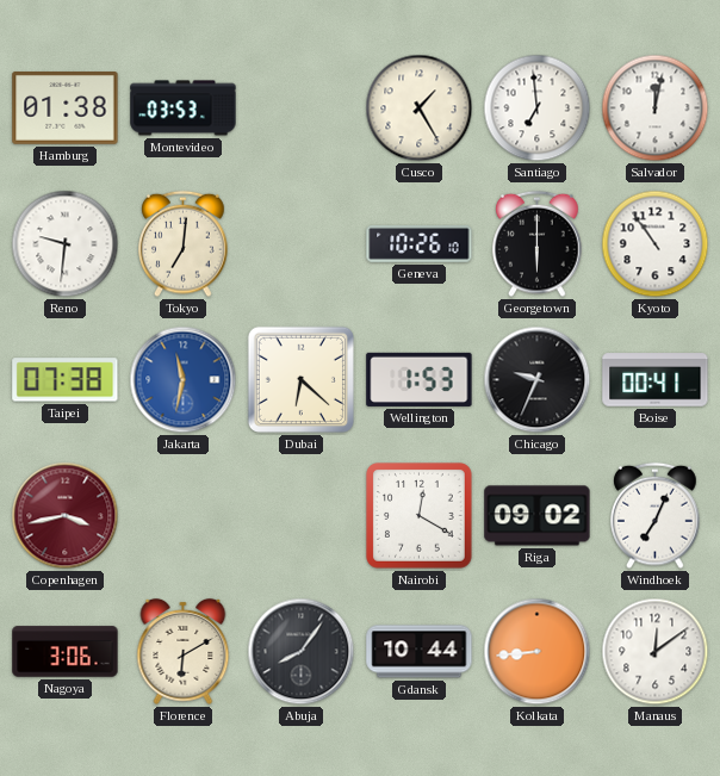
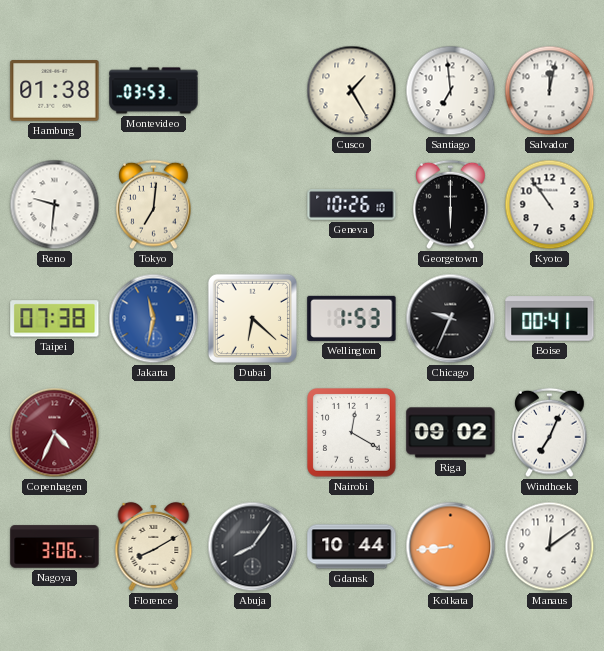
Copenhagen: 3:43 -> 4:34
Florence: 6:10 -> 8:10
